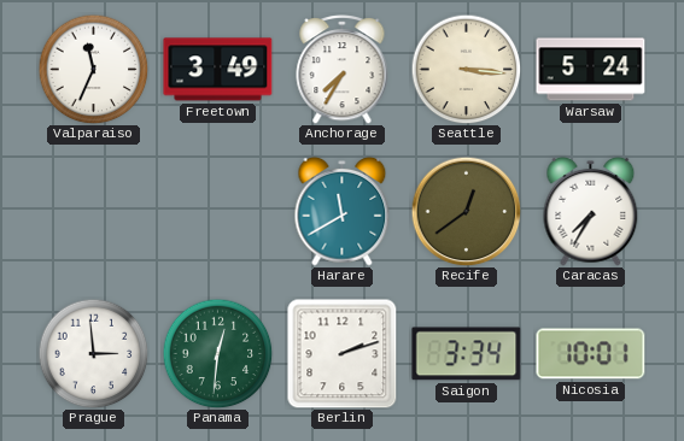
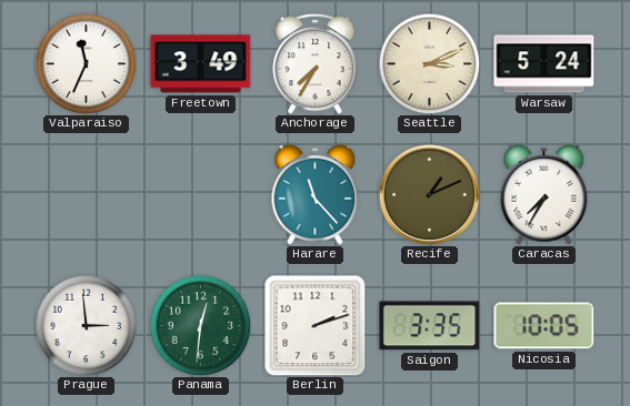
Seattle: 3:16 -> 3:11
Harare: 11:40 -> 11:23
Recife: 12:39 -> 1:11
Saigon: 3:34 -> 3:35
Nicosia: 10:01 -> 10:05
